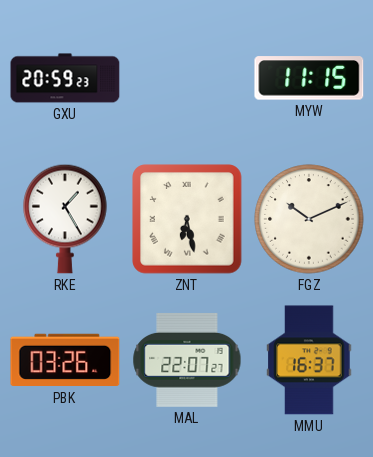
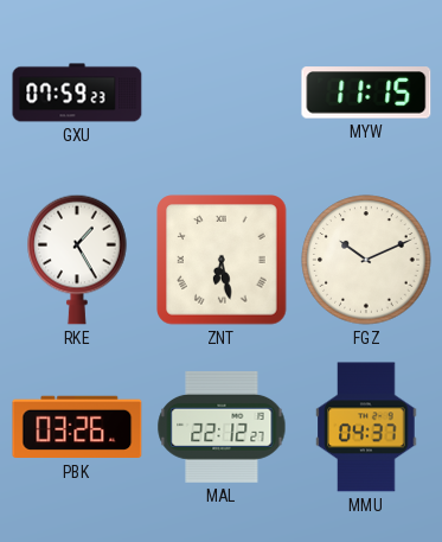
GXU: 20:59 -> 07:59
MAL: 22:07 -> 22:12
MMU: 16:37 -> 04:37
